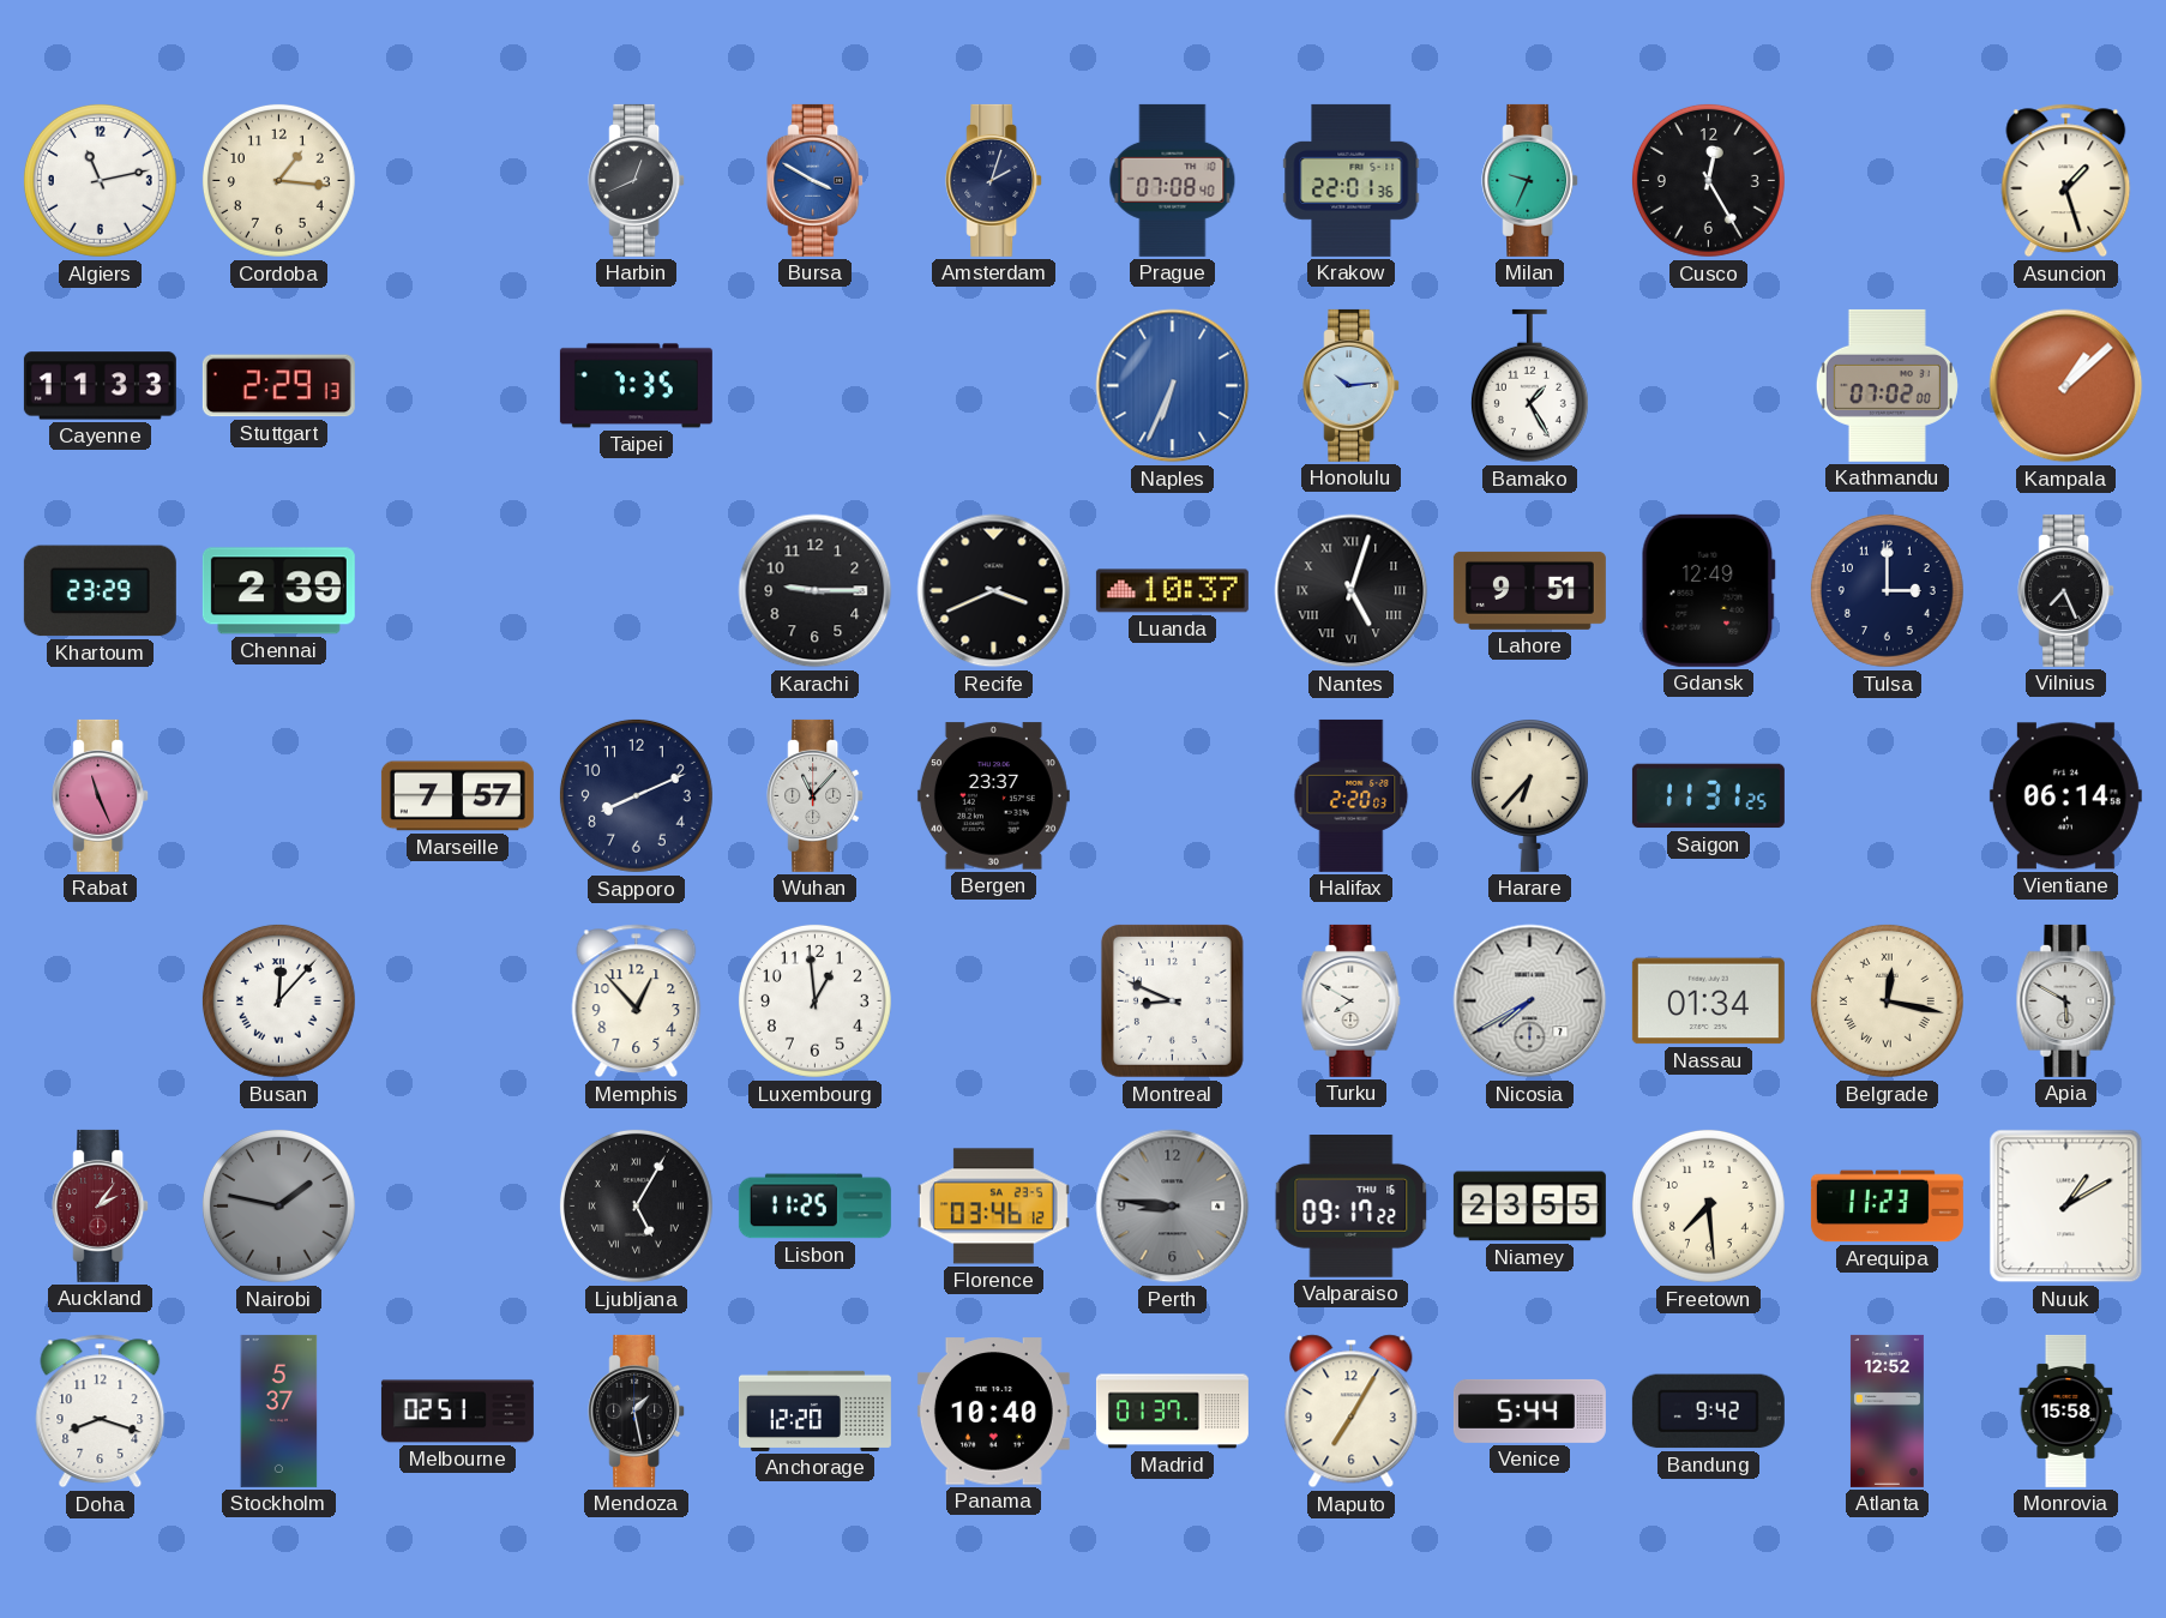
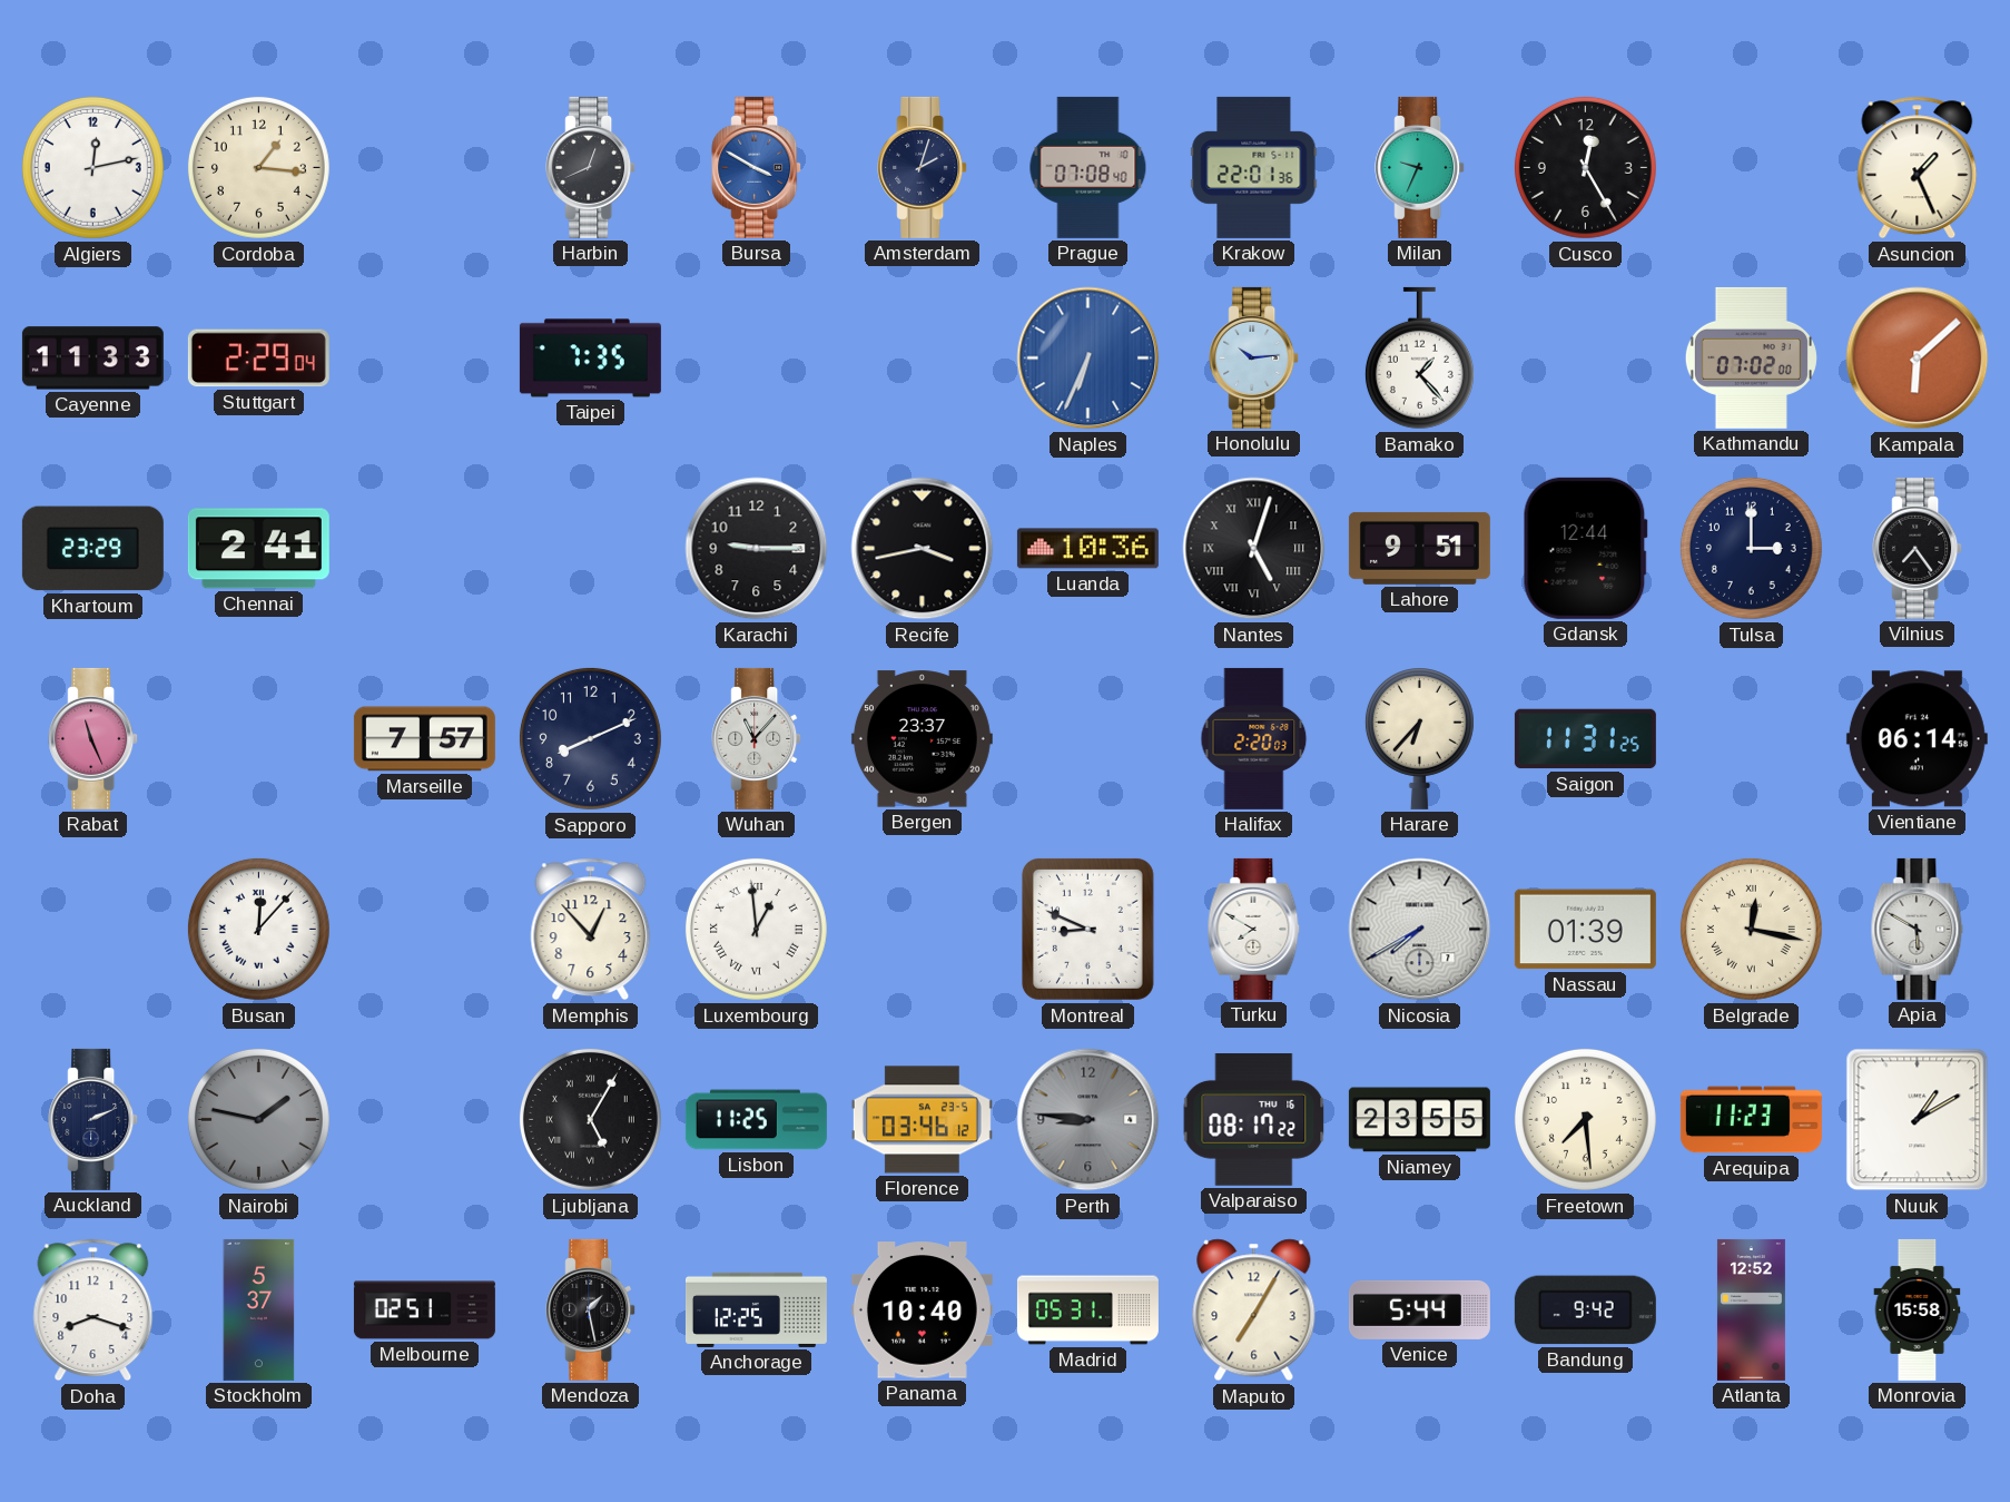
Algiers: 11:13 -> 12:13
Asuncion: 1:27 -> 1:26
Stuttgart: 2:29:13 -> 2:29:04
Bamako: 1:25 -> 1:23
Kampala: 1:08 -> 6:08
Chennai: 2:39 -> 2:41
Recife: 3:41 -> 3:43
Luanda: 10:37 -> 10:36
Gdansk: 12:49 -> 12:44
Vilnius: 7:26 -> 7:24
Luxembourg numerals: Arabic -> Roman
Nassau: 01:34 -> 01:39
Auckland: 2:06 -> 2:11
Auckland dial: burgundy -> navy
Valparaiso: 09:17 -> 08:17
Anchorage: 12:20 -> 12:25
Madrid: 01:37 -> 05:31
